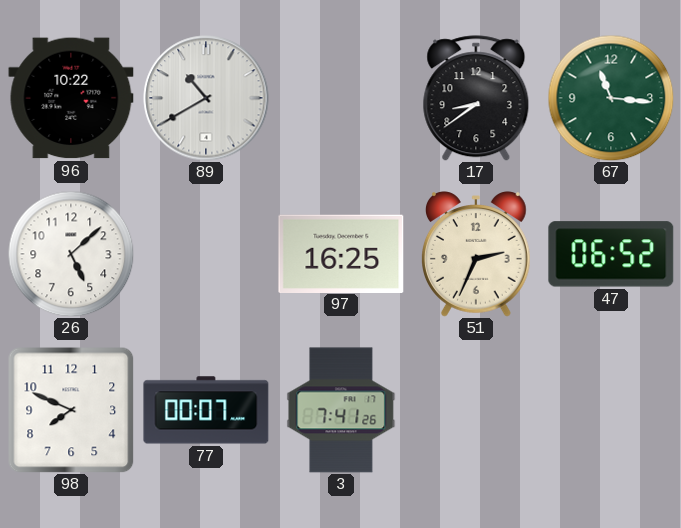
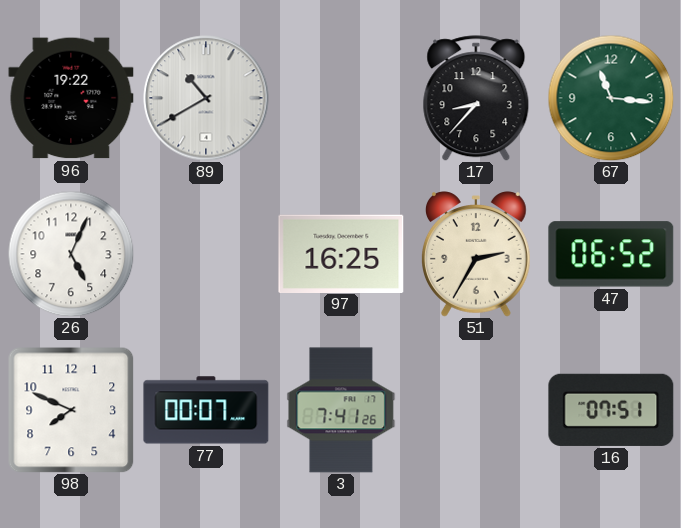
96: 10:22 -> 19:22
17: 8:39 -> 8:37
26: 5:08 -> 5:04
51: 2:34 -> 2:35
16: none -> 07:51
